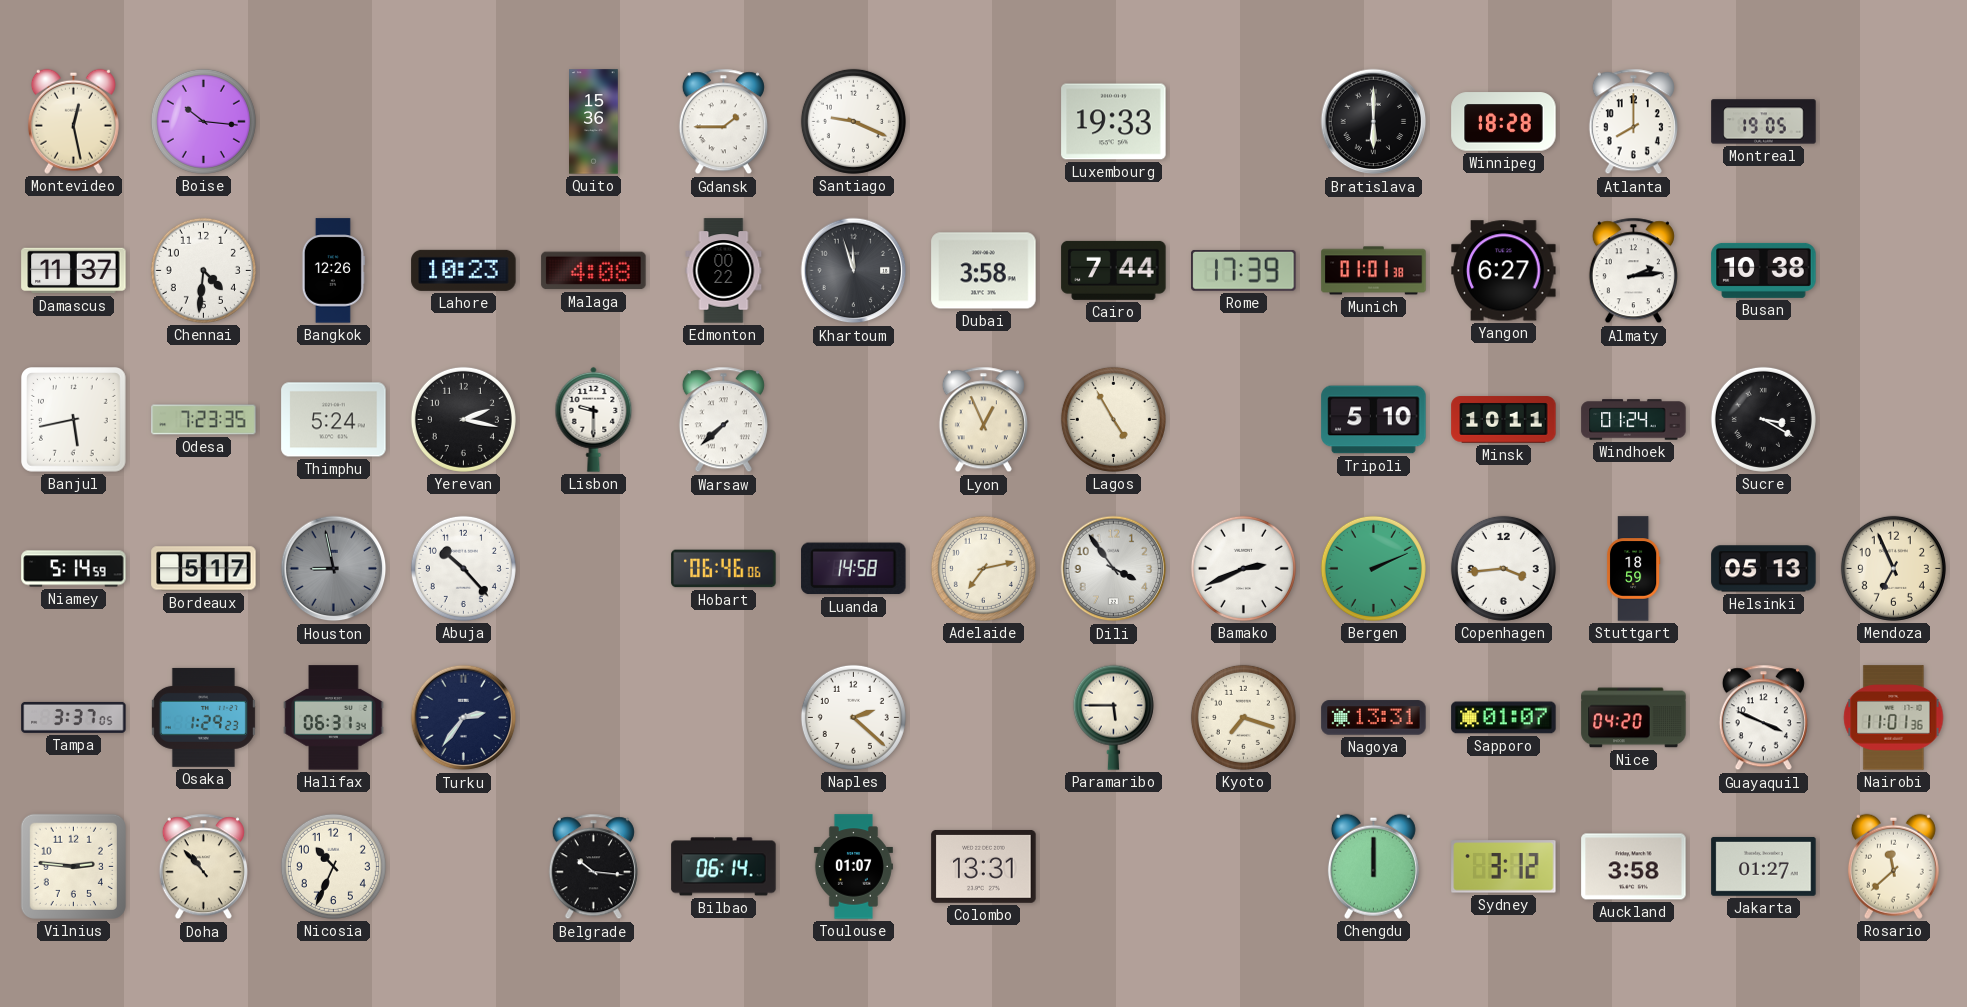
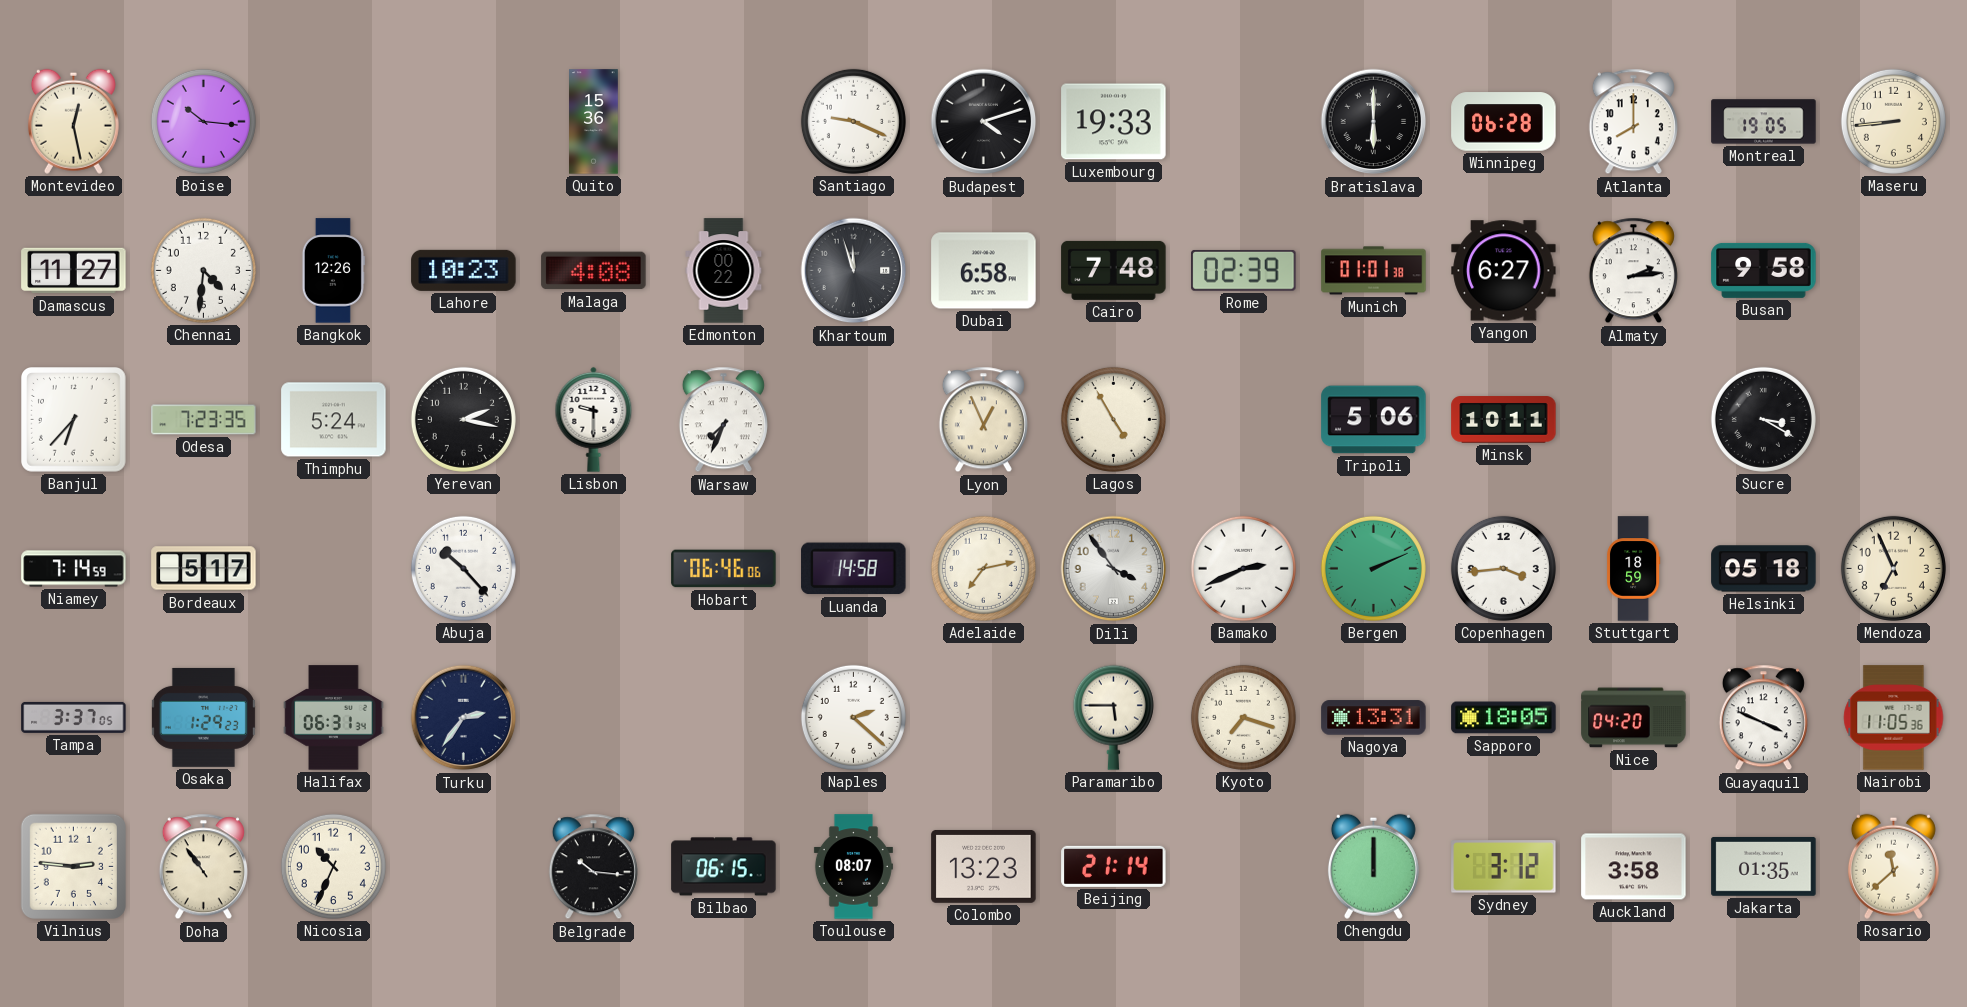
Gdansk: 1:45 -> none
Budapest: none -> 4:12
Winnipeg: 18:28 -> 06:28
Maseru: none -> 8:44
Damascus: 11:37 -> 11:27
Dubai: 3:58 -> 6:58
Cairo: 7:44 -> 7:48
Rome: 17:39 -> 02:39
Busan: 10:38 -> 9:58
Banjul: 5:43 -> 6:37
Warsaw: 7:38 -> 7:34
Tripoli: 5:10 -> 5:06
Windhoek: 01:24 -> none
Niamey: 5:14 -> 7:14
Houston: 8:58 -> none
Helsinki: 05:13 -> 05:18
Sapporo: 01:07 -> 18:05
Nairobi: 11:01 -> 11:05
Doha: 10:53 -> 10:54
Bilbao: 06:14 -> 06:15
Toulouse: 01:07 -> 08:07
Colombo: 13:31 -> 13:23
Beijing: none -> 21:14
Jakarta: 01:27 -> 01:35
